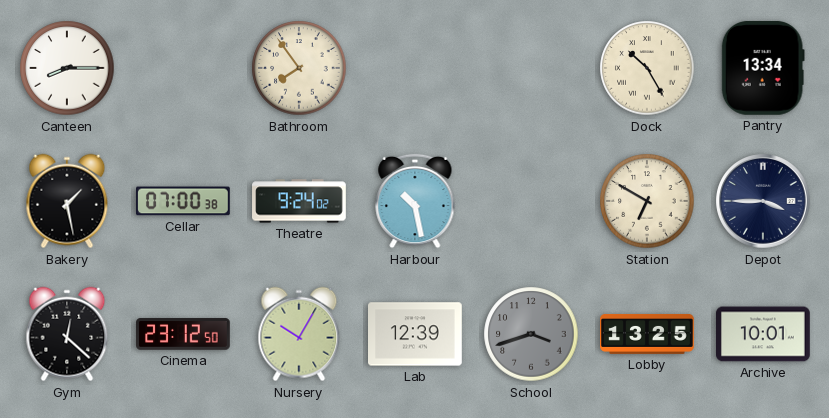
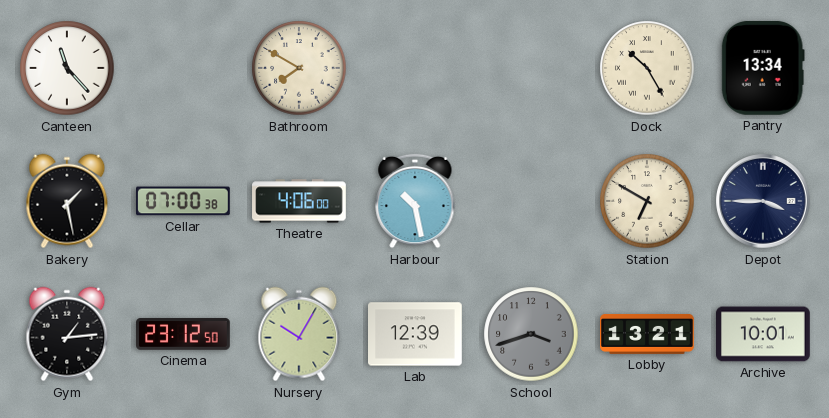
Canteen: 8:15 -> 11:23
Bathroom: 7:54 -> 7:50
Theatre: 9:24 -> 4:06
Gym: 12:22 -> 1:14
Lobby: 13:25 -> 13:21
